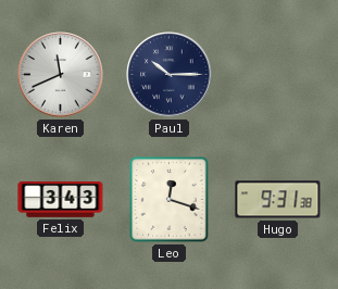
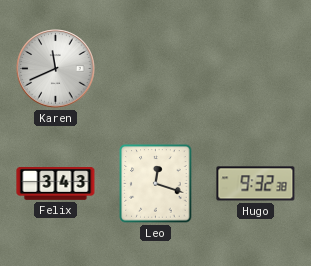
Paul: 10:15 -> none
Hugo: 9:31 -> 9:32
